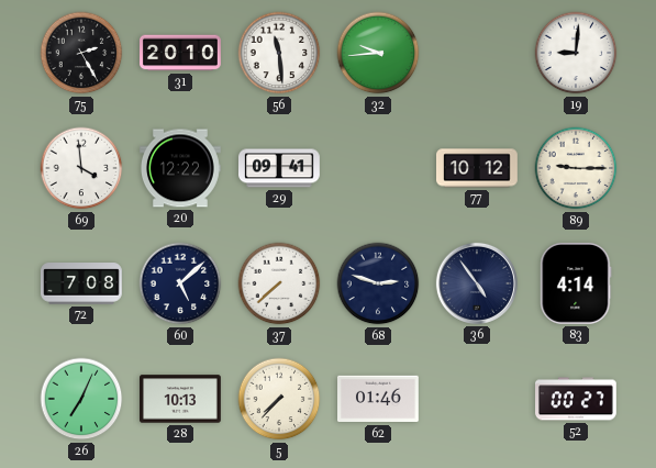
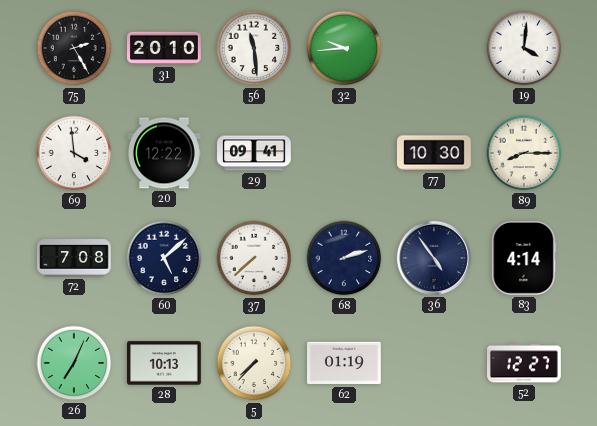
19: 9:01 -> 4:01
77: 10:12 -> 10:30
89: 9:15 -> 8:15
68: 2:48 -> 2:12
62: 01:46 -> 01:19
52: 00:27 -> 12:27
